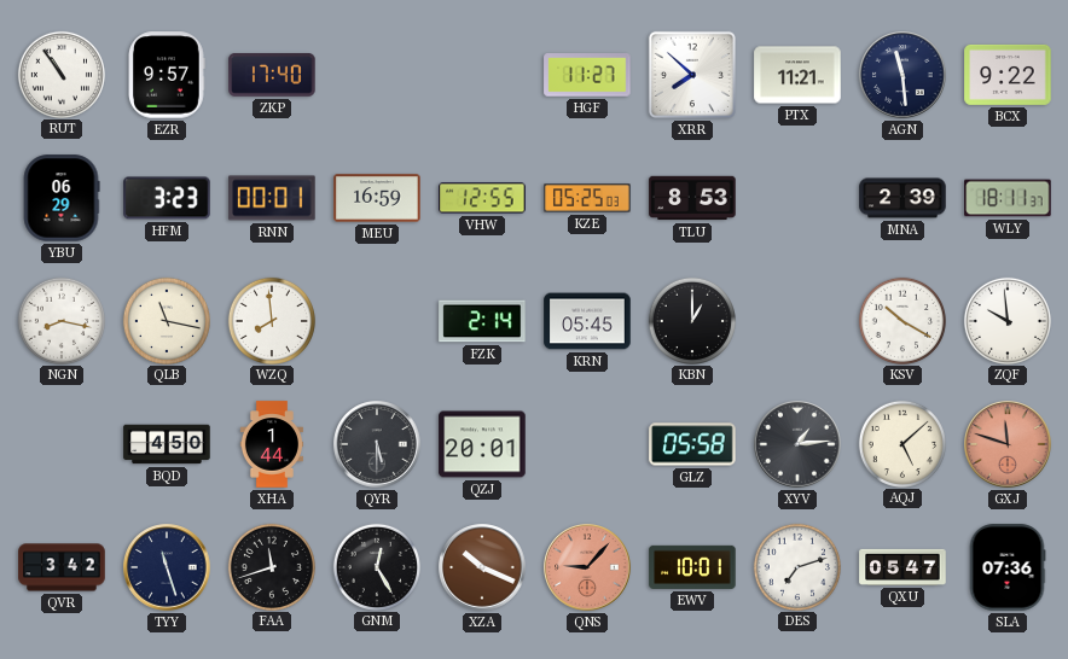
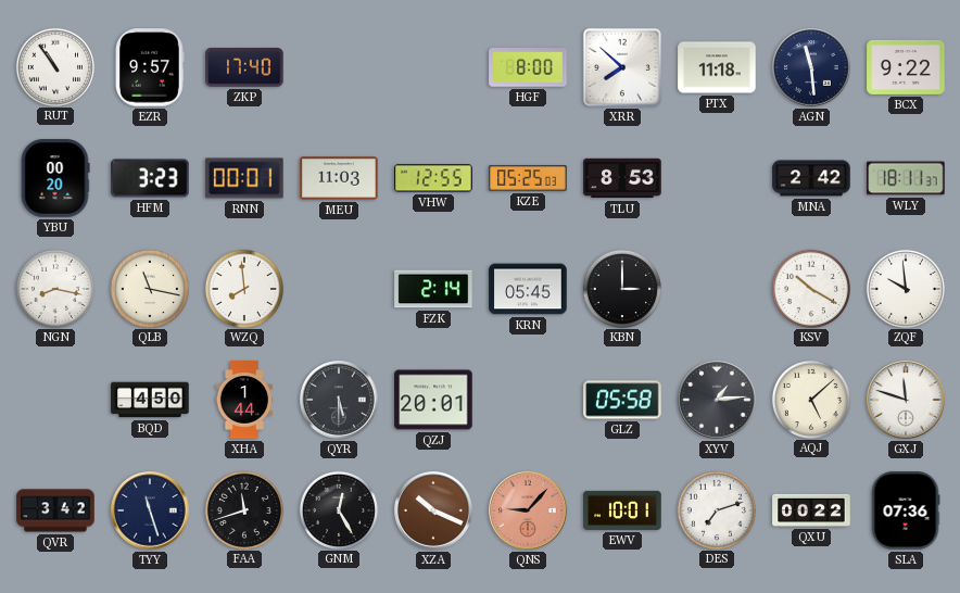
HGF: 11:27 -> 8:00
PTX: 11:21 -> 11:18
YBU: 06:29 -> 00:20
MEU: 16:59 -> 11:03
MNA: 2:39 -> 2:42
KBN: 1:00 -> 3:00
GXJ dial: salmon -> white
QXU: 05:47 -> 00:22
